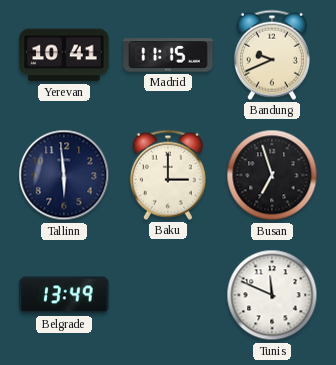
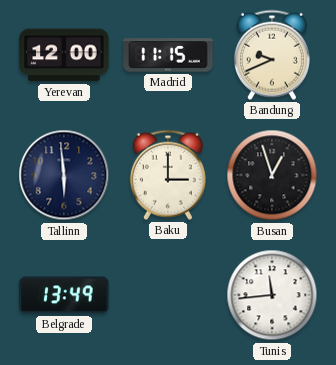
Yerevan: 10:41 -> 12:00
Busan: 6:57 -> 12:57
Tunis: 11:49 -> 11:44
